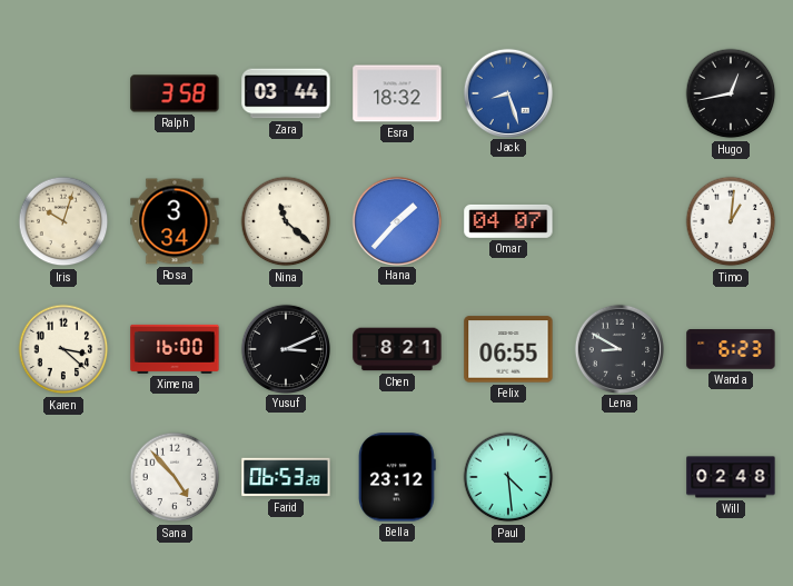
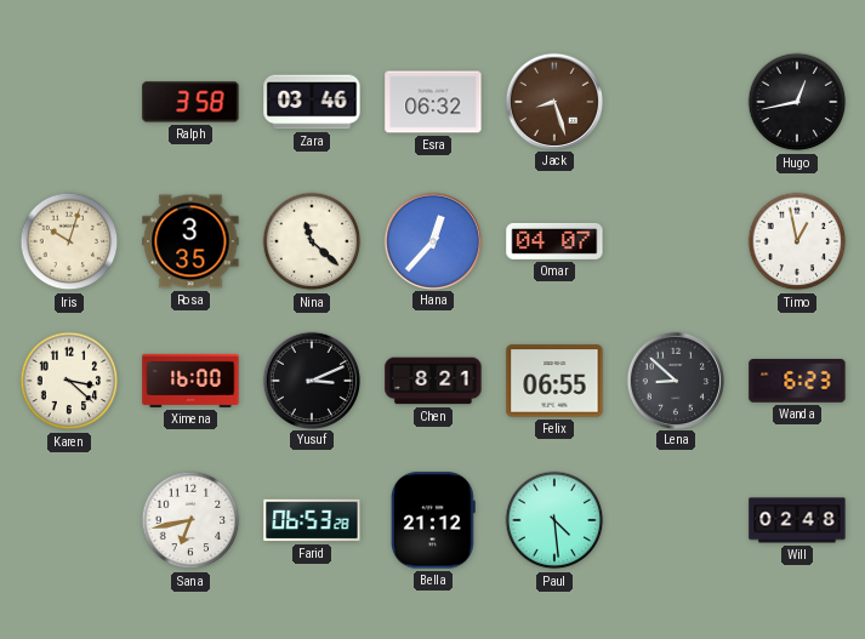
Zara: 03:44 -> 03:46
Esra: 18:32 -> 06:32
Jack dial: blue -> brown
Rosa: 3:34 -> 3:35
Hana: 1:37 -> 12:37
Timo: 1:01 -> 12:58
Lena: 8:50 -> 8:52
Sana: 4:53 -> 6:43
Bella: 23:12 -> 21:12
